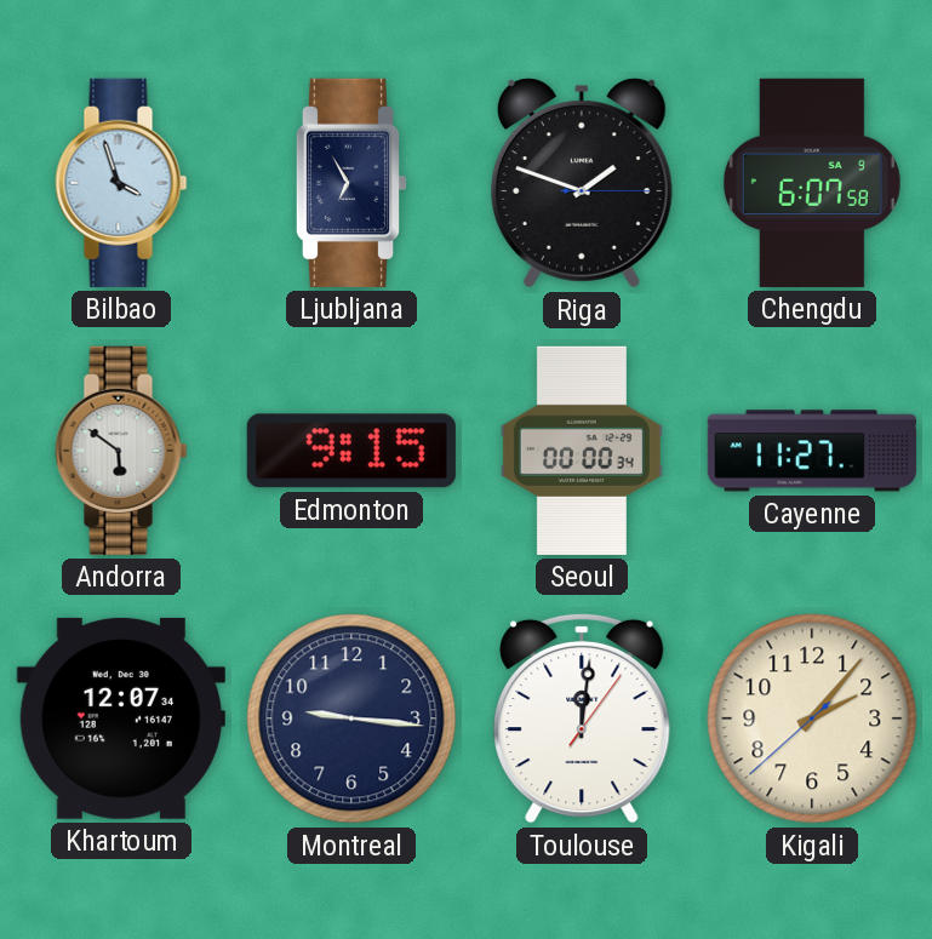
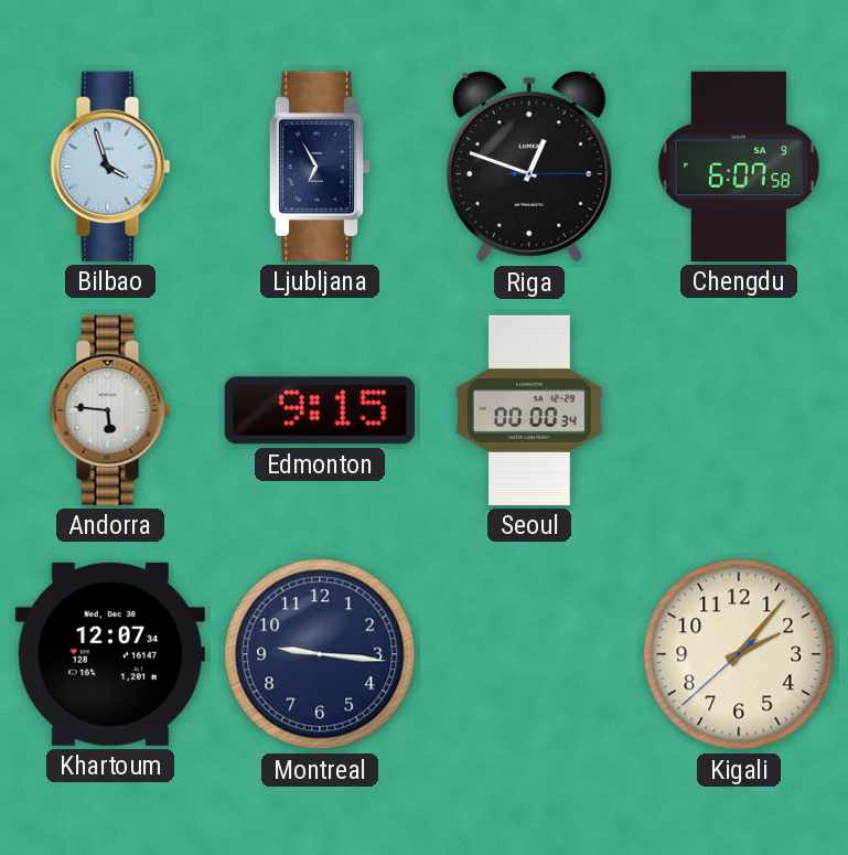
Riga: 1:48 -> 12:48
Andorra: 5:51 -> 5:46
Cayenne: 11:27 -> none
Toulouse: 12:01 -> none
